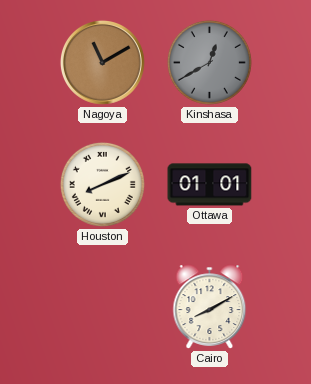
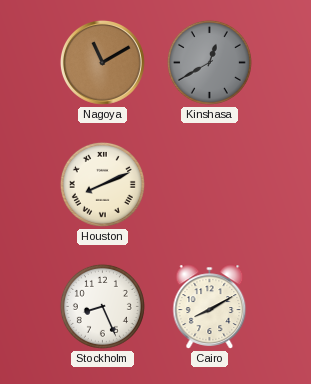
Ottawa: 01:01 -> none
Stockholm: none -> 8:26
